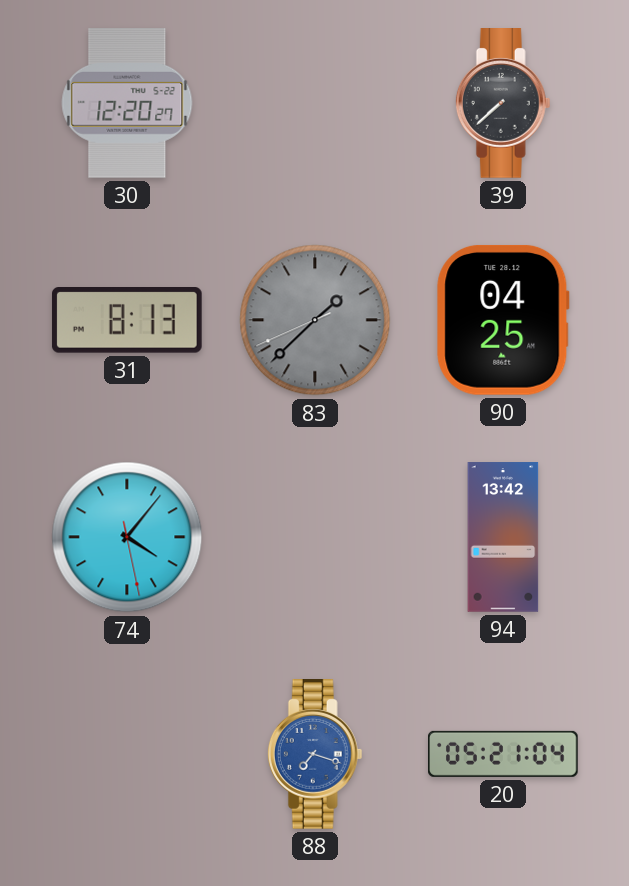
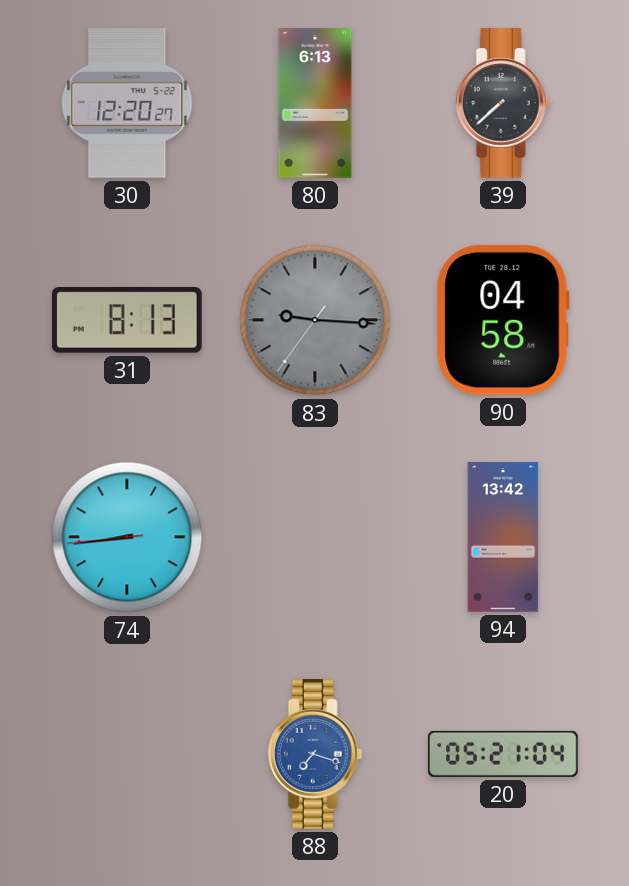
80: none -> 6:13
83: 1:37 -> 9:15
90: 04:25 -> 04:58
74: 4:06 -> 8:43
